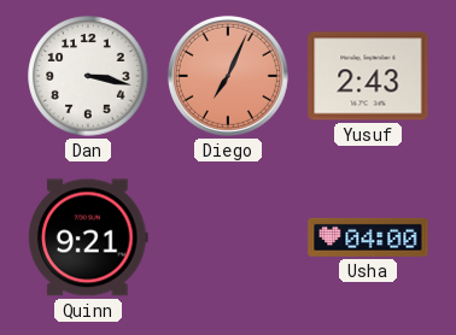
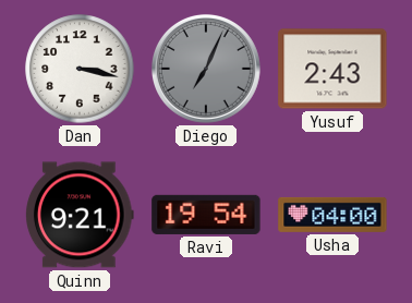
Diego dial: salmon -> grey
Ravi: none -> 19:54
